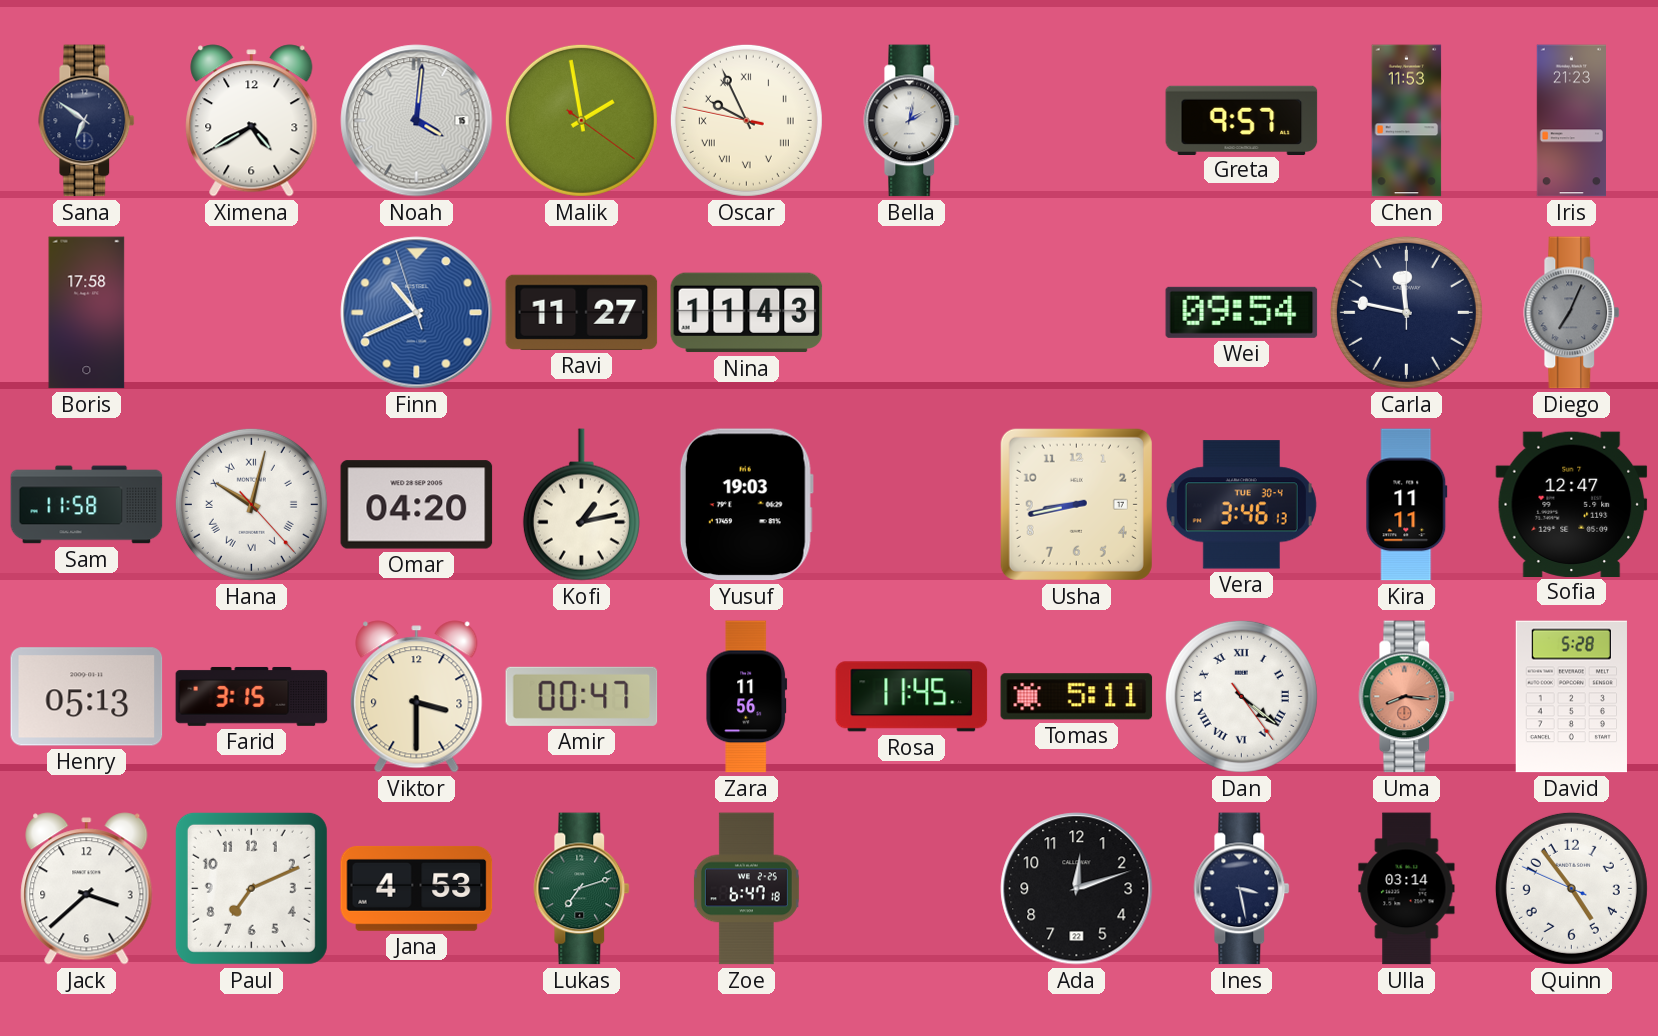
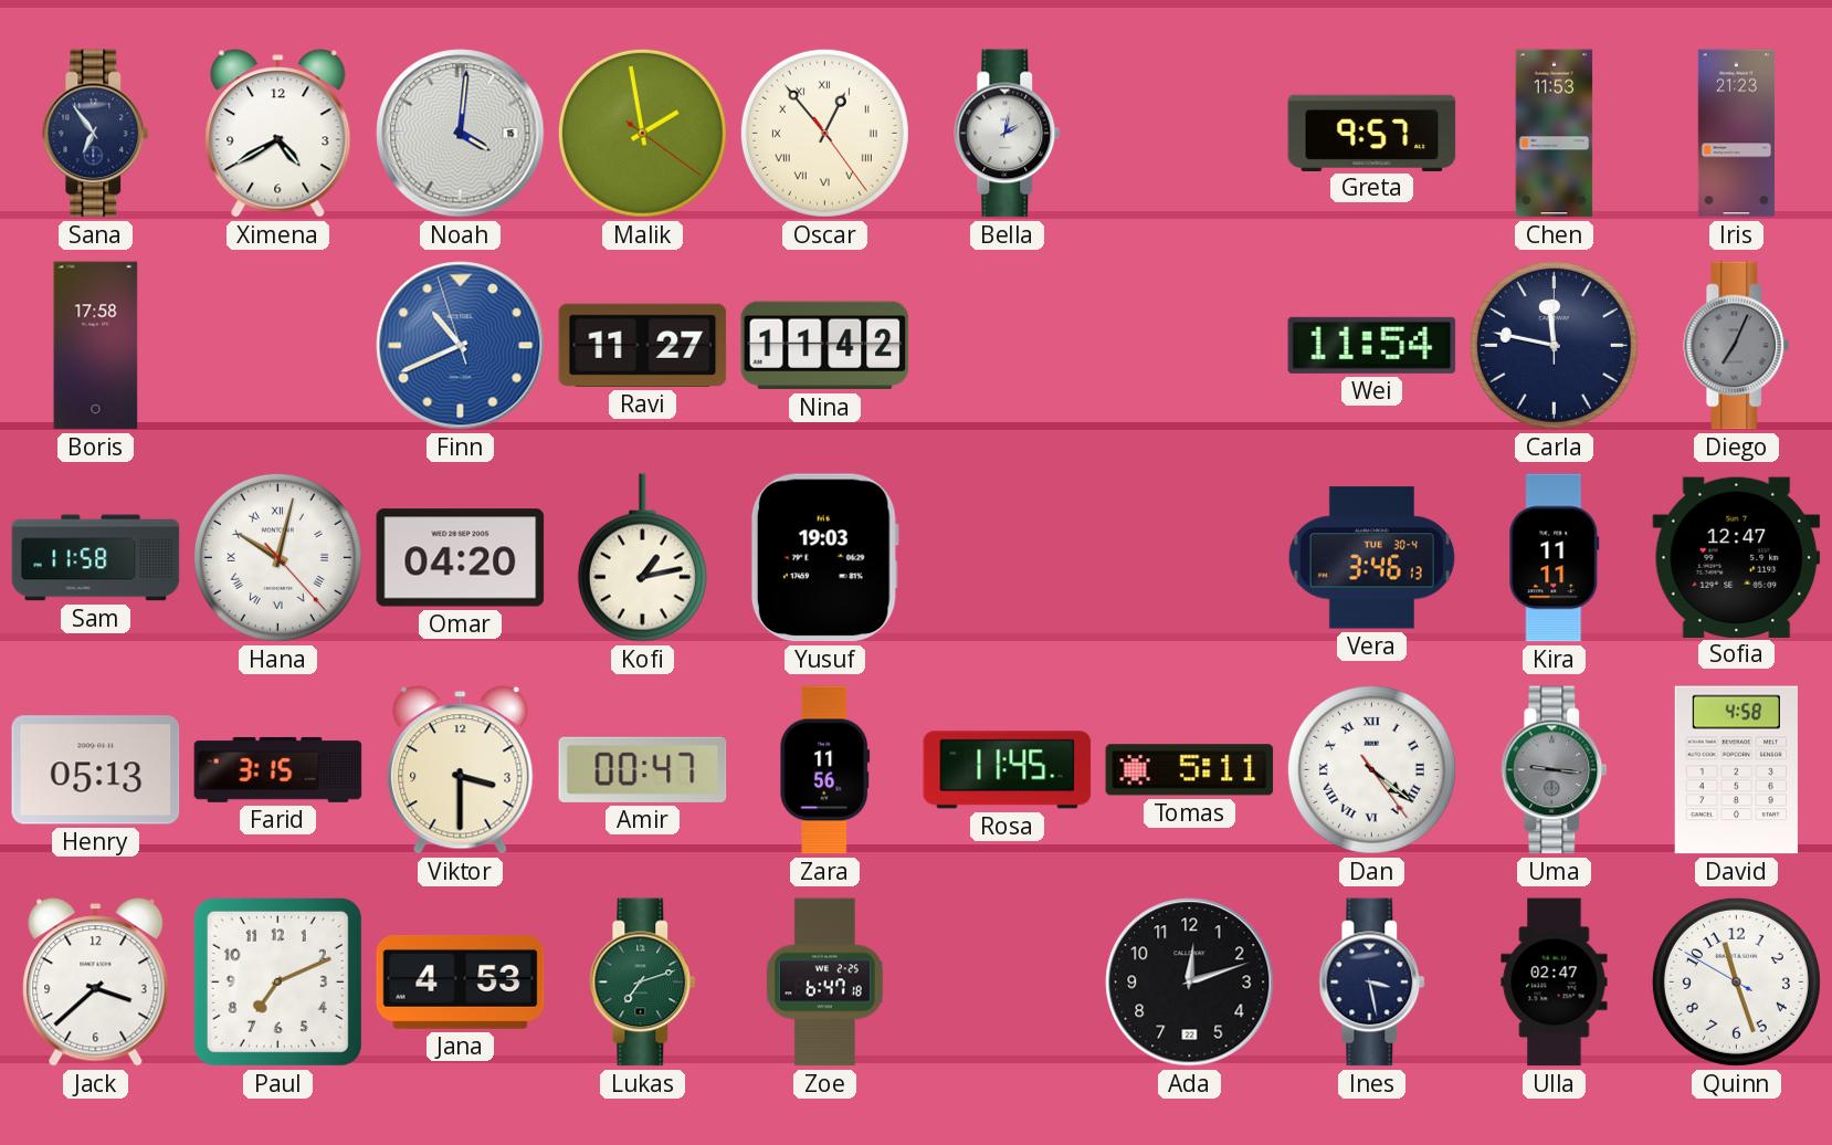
Sana: 6:51 -> 6:54
Oscar: 9:55 -> 12:53
Nina: 11:43 -> 11:42
Wei: 09:54 -> 11:54
Usha: 8:43 -> none
Uma: 8:16 -> 9:16
Uma dial: salmon -> grey
David: 5:28 -> 4:58
Ulla: 03:14 -> 02:47
Quinn: 4:53 -> 11:26
